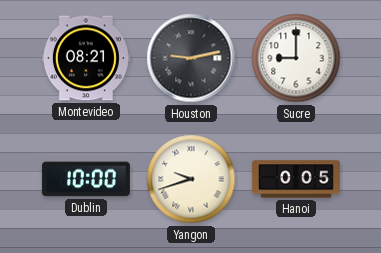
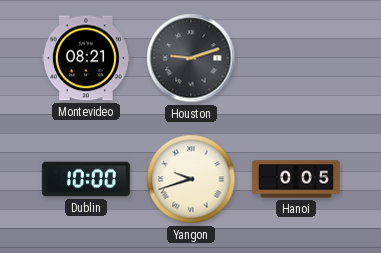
Houston: 9:13 -> 9:12
Sucre: 9:00 -> none
